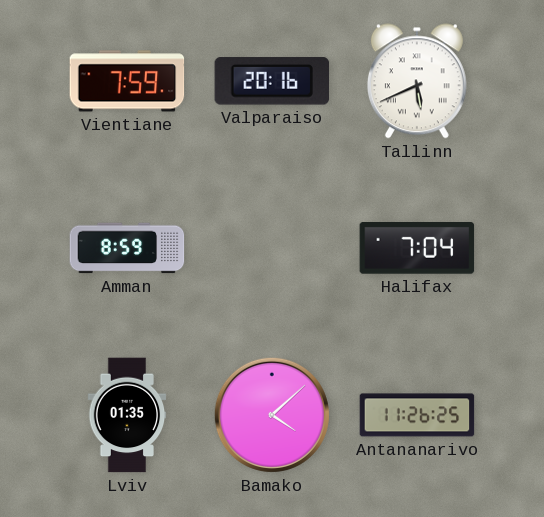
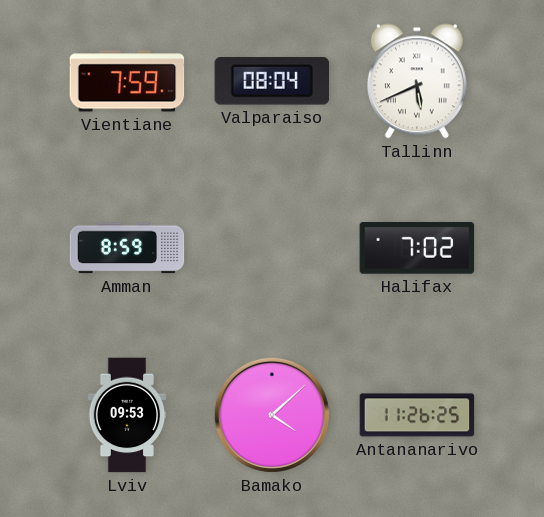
Valparaiso: 20:16 -> 08:04
Halifax: 7:04 -> 7:02
Lviv: 01:35 -> 09:53
